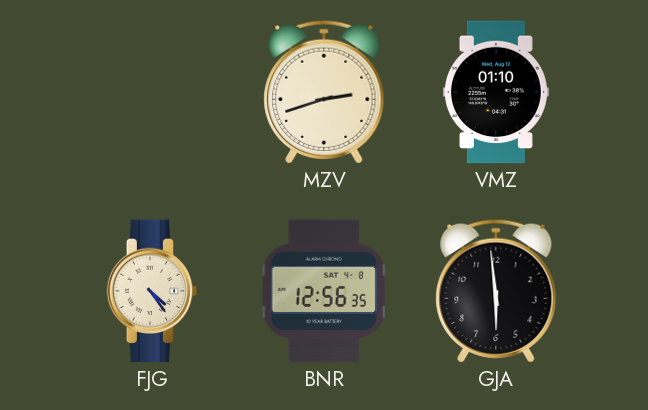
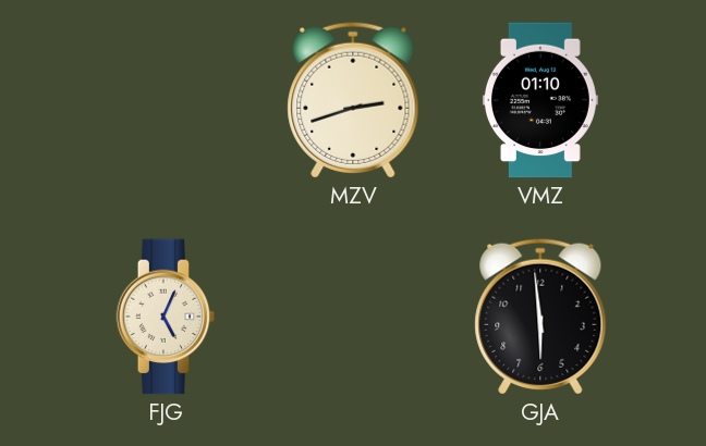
FJG: 4:24 -> 5:04
BNR: 12:56 -> none
